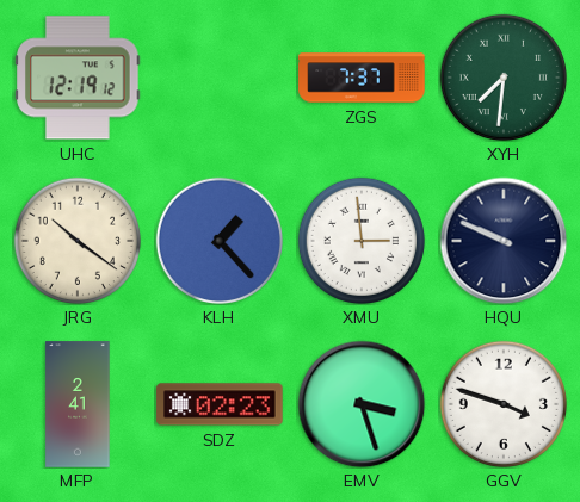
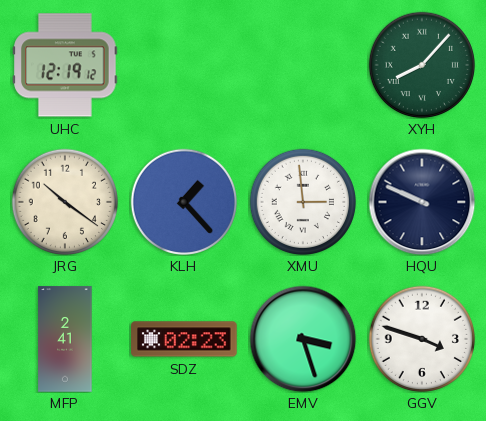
ZGS: 7:37 -> none
XYH: 7:31 -> 8:07
